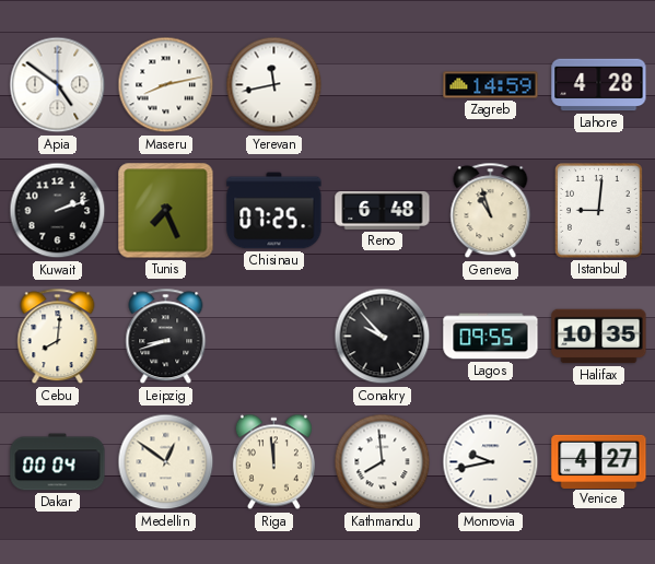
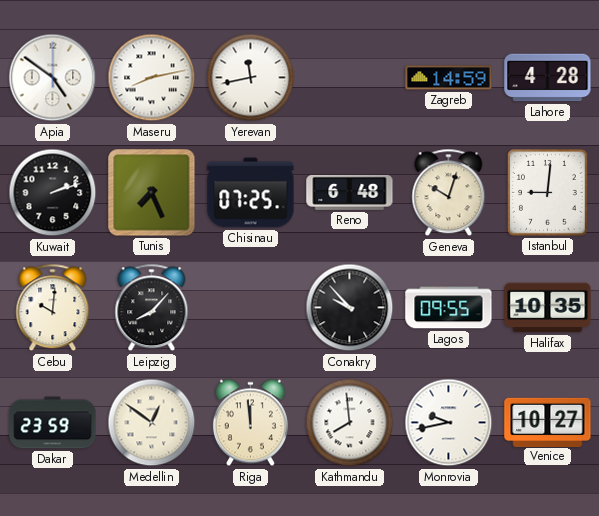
Geneva: 10:57 -> 10:03
Cebu: 8:01 -> 10:01
Leipzig: 8:42 -> 8:07
Dakar: 00:04 -> 23:59
Venice: 4:27 -> 10:27
